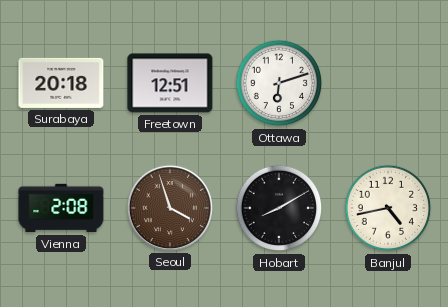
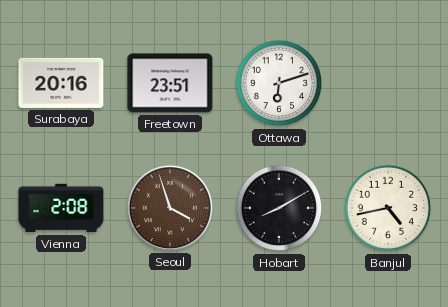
Surabaya: 20:18 -> 20:16
Freetown: 12:51 -> 23:51
